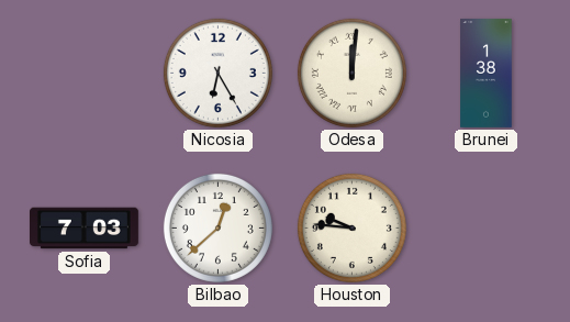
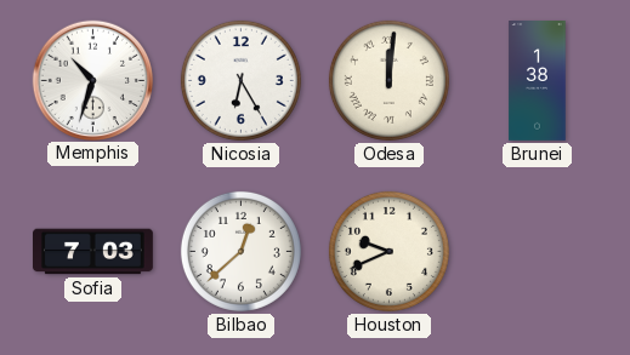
Memphis: none -> 10:33
Houston: 9:46 -> 9:41
